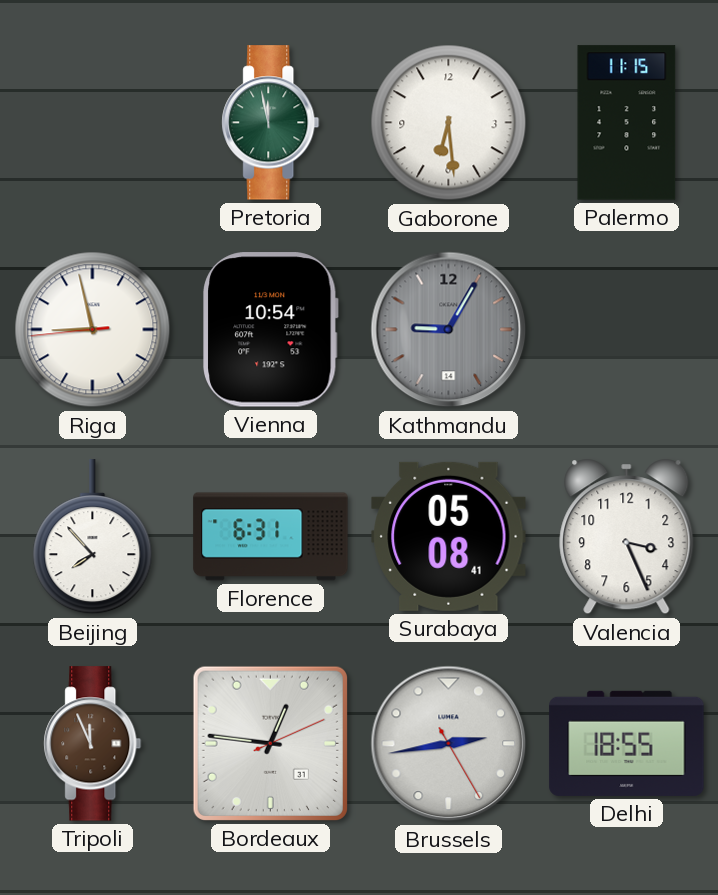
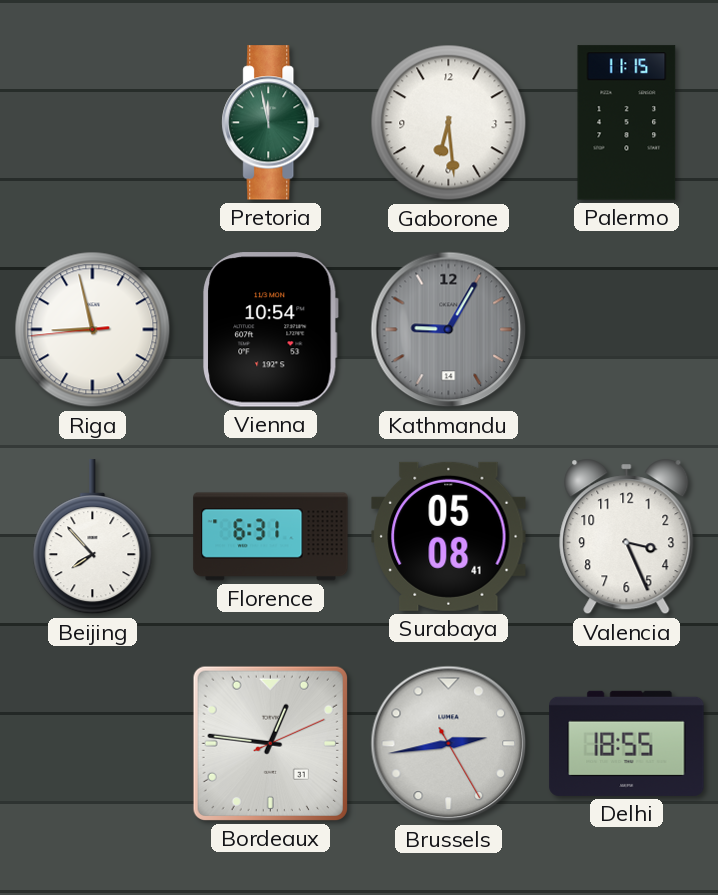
Tripoli: 11:56 -> none
